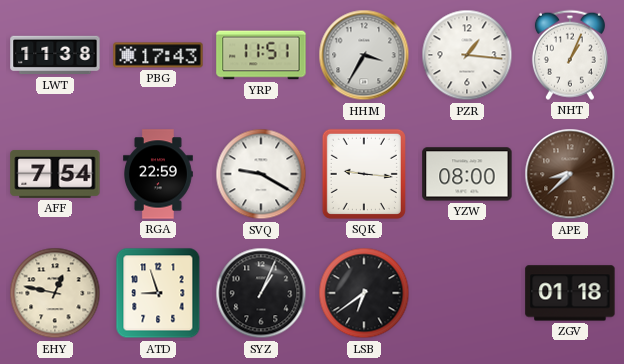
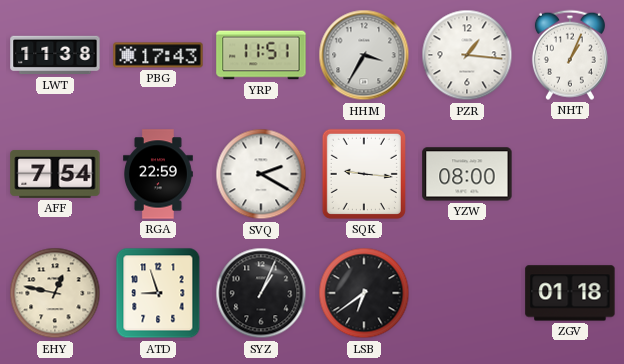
SVQ: 9:20 -> 2:20
APE: 8:38 -> none
